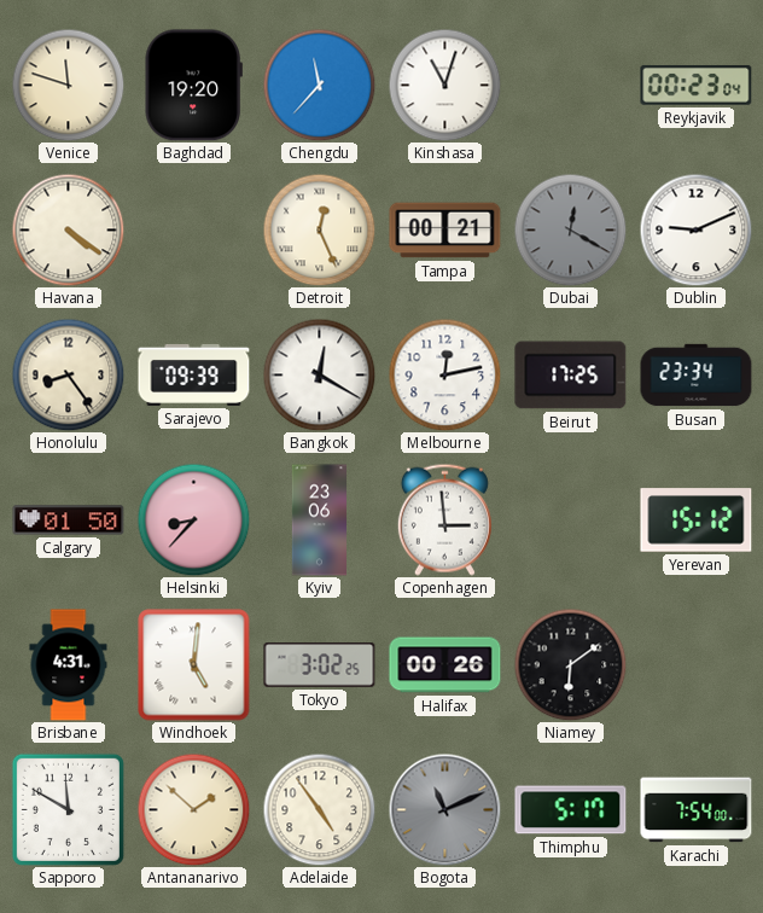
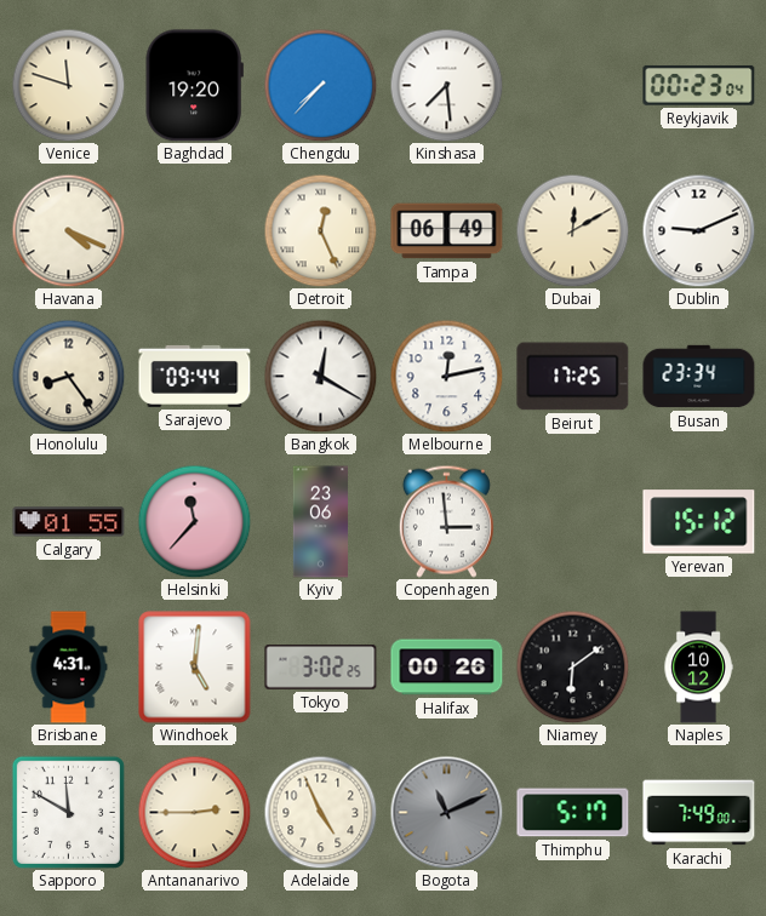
Chengdu: 11:37 -> 7:37
Kinshasa: 11:03 -> 7:29
Havana: 4:21 -> 4:19
Tampa: 00:21 -> 06:49
Dubai: 12:20 -> 12:10
Dubai dial: grey -> cream
Sarajevo: 09:39 -> 09:44
Calgary: 01:50 -> 01:55
Helsinki: 8:37 -> 11:37
Naples: none -> 10:12
Antananarivo: 1:52 -> 2:45
Adelaide: 4:54 -> 4:56
Karachi: 7:54 -> 7:49
